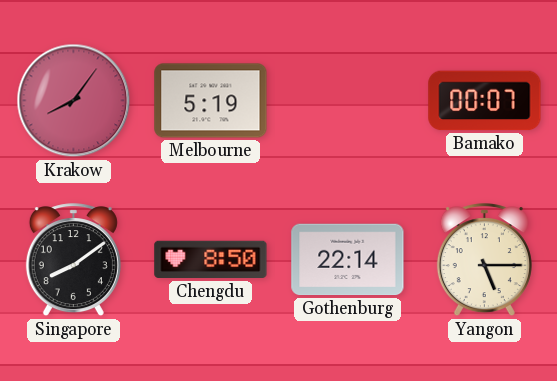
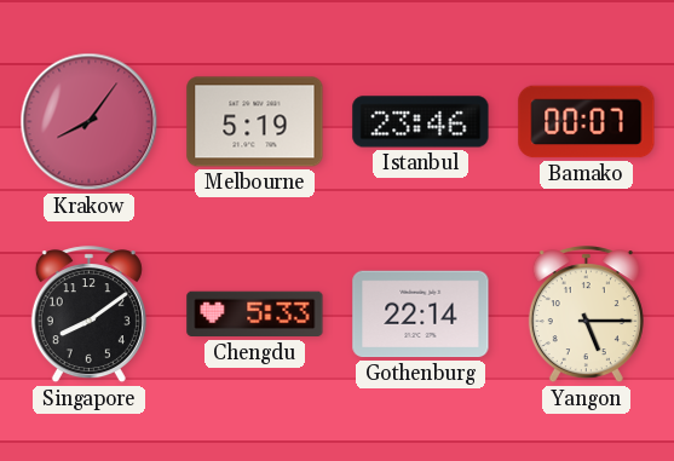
Istanbul: none -> 23:46
Chengdu: 8:50 -> 5:33
